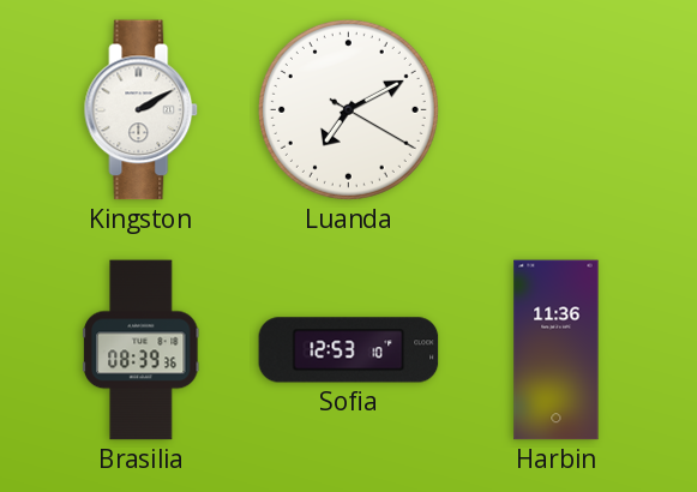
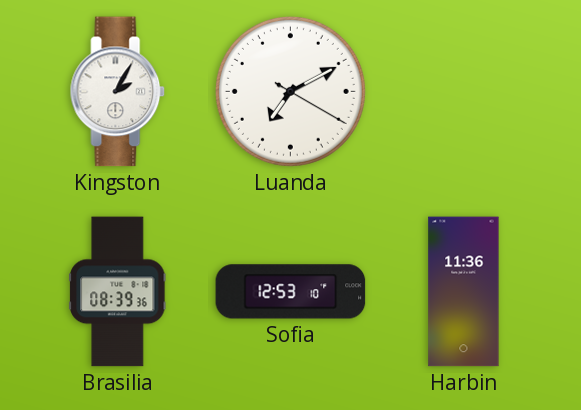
Kingston: 2:10 -> 2:05
